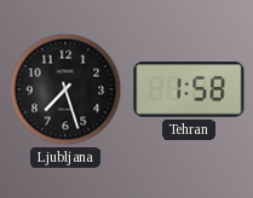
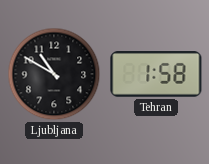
Ljubljana: 7:27 -> 10:50
